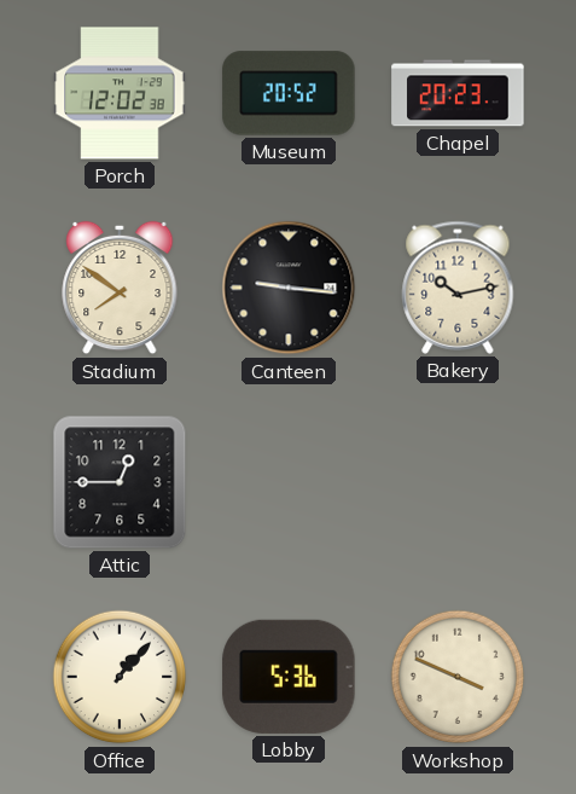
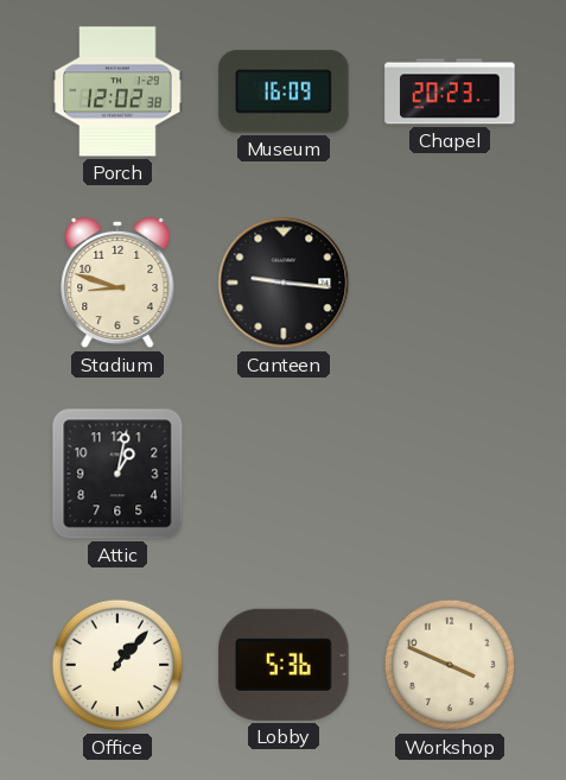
Museum: 20:52 -> 16:09
Stadium: 7:51 -> 8:48
Bakery: 10:13 -> none
Attic: 12:45 -> 1:02
